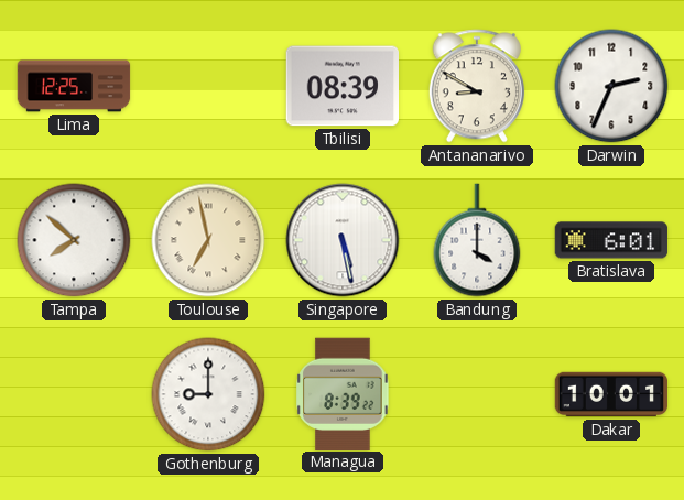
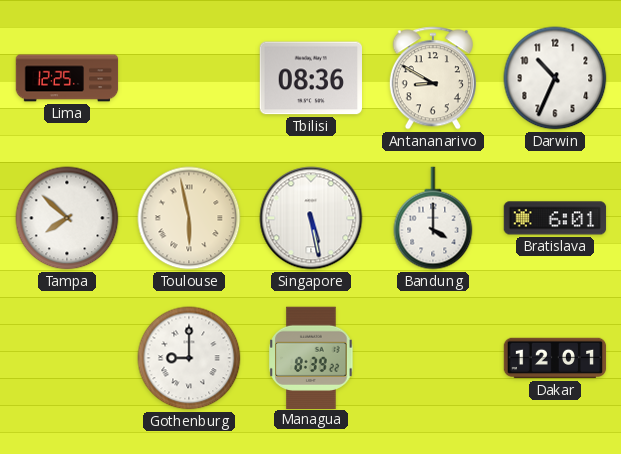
Tbilisi: 08:39 -> 08:36
Darwin: 2:34 -> 10:34
Toulouse: 6:58 -> 5:58
Dakar: 10:01 -> 12:01
